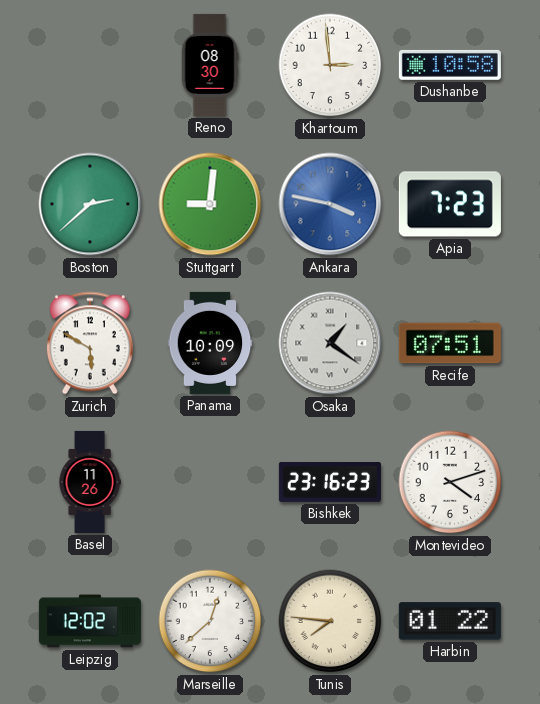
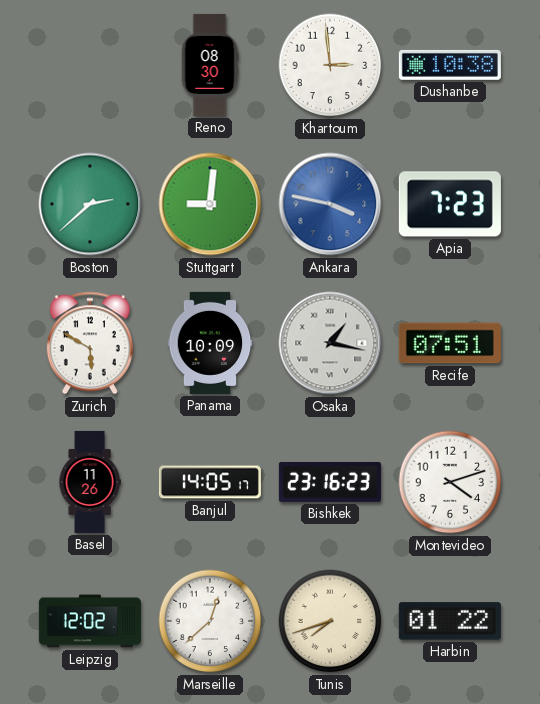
Dushanbe: 10:58 -> 10:38
Osaka: 1:21 -> 1:17
Banjul: none -> 14:05
Tunis: 7:46 -> 7:42
